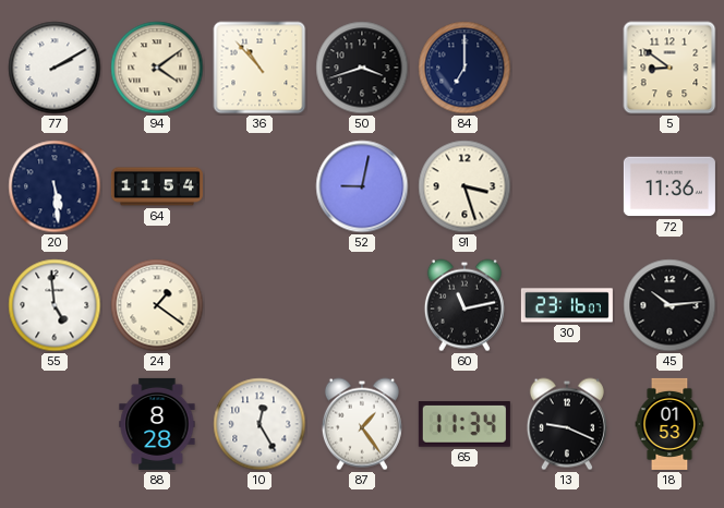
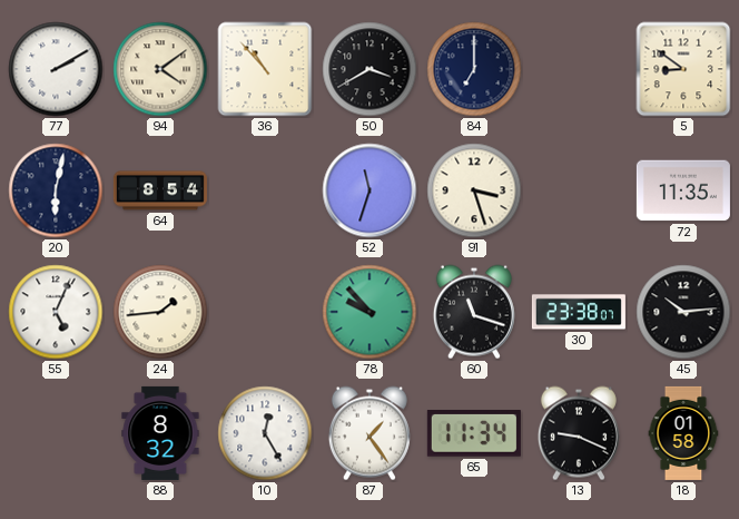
50: 3:42 -> 3:40
20: 5:29 -> 6:02
64: 11:54 -> 8:54
52: 9:02 -> 11:33
72: 11:36 -> 11:35
55: 4:59 -> 5:04
24: 1:21 -> 1:44
78: none -> 9:53
60: 11:13 -> 11:18
30: 23:16 -> 23:38
88: 8:28 -> 8:32
18: 01:53 -> 01:58
